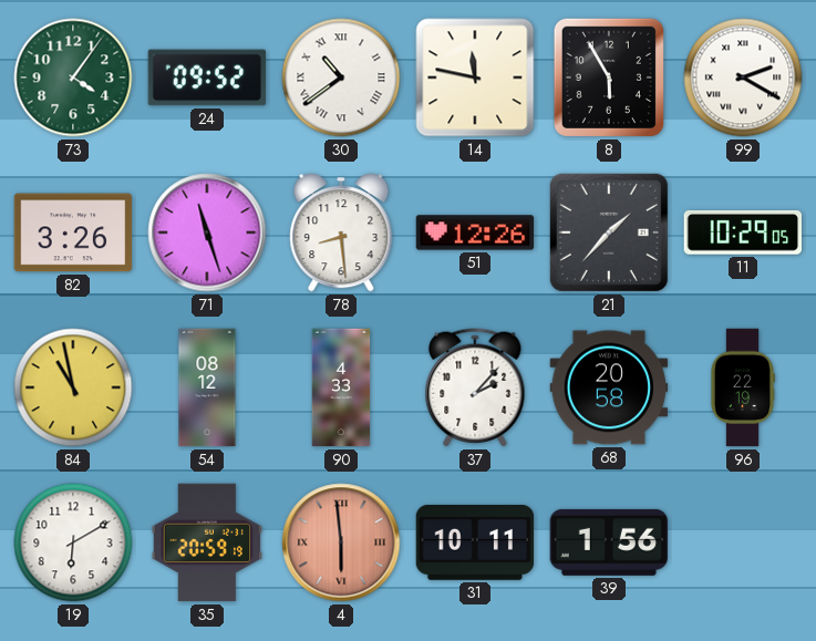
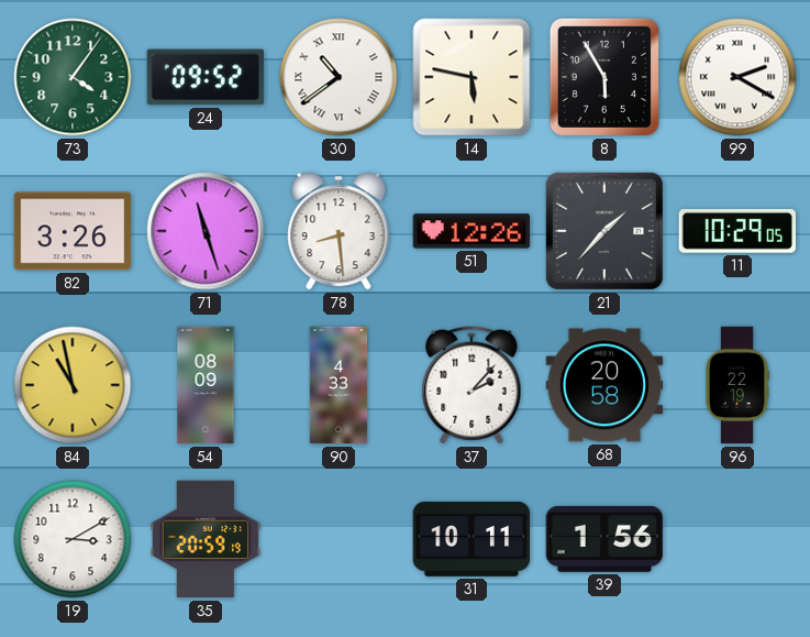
14: 11:47 -> 5:47
54: 08:12 -> 08:09
19: 6:10 -> 3:10
4: 5:59 -> none
